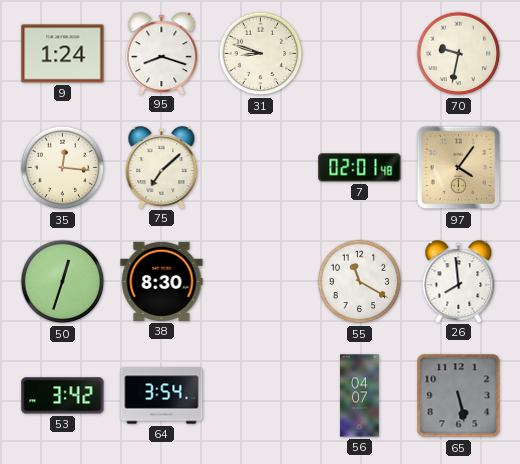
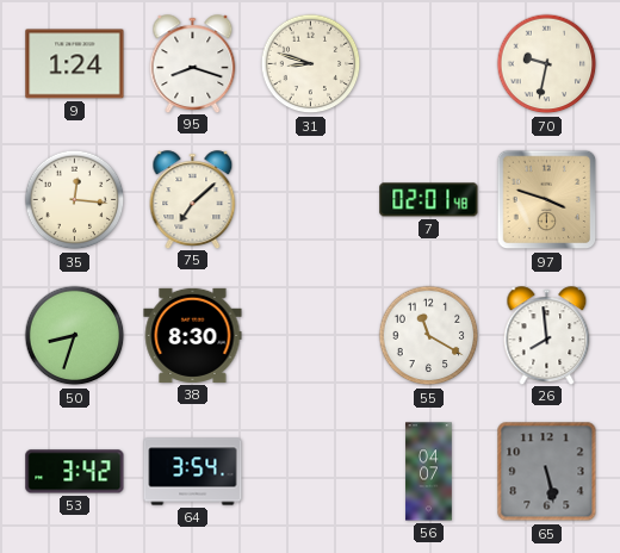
97: 4:06 -> 3:48
50: 12:33 -> 8:33
